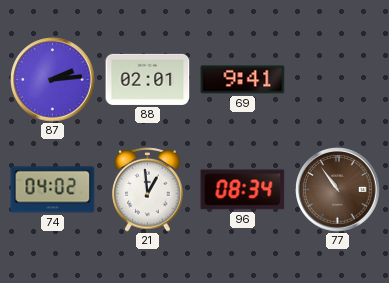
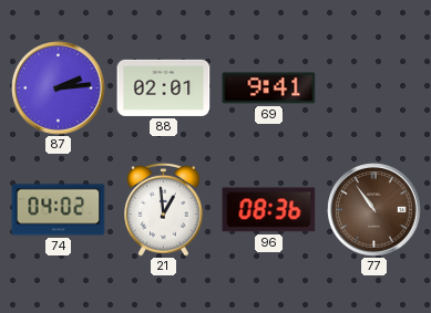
96: 08:34 -> 08:36
